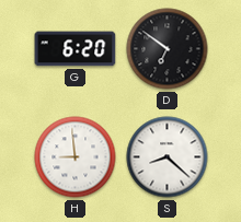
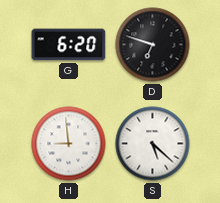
D: 6:51 -> 6:48
S: 8:22 -> 5:22
